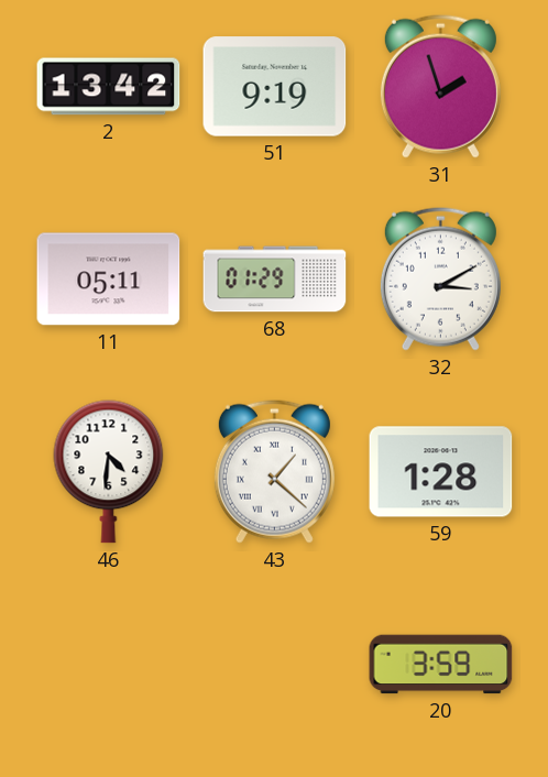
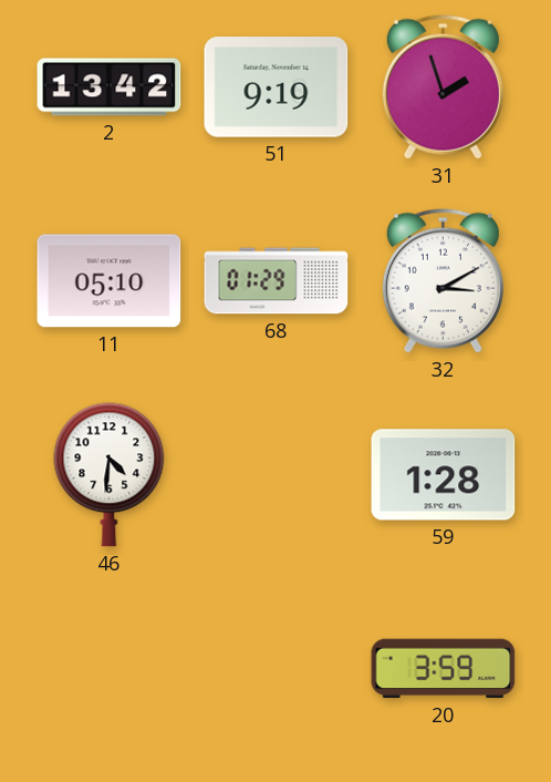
11: 05:11 -> 05:10
43: 1:22 -> none
